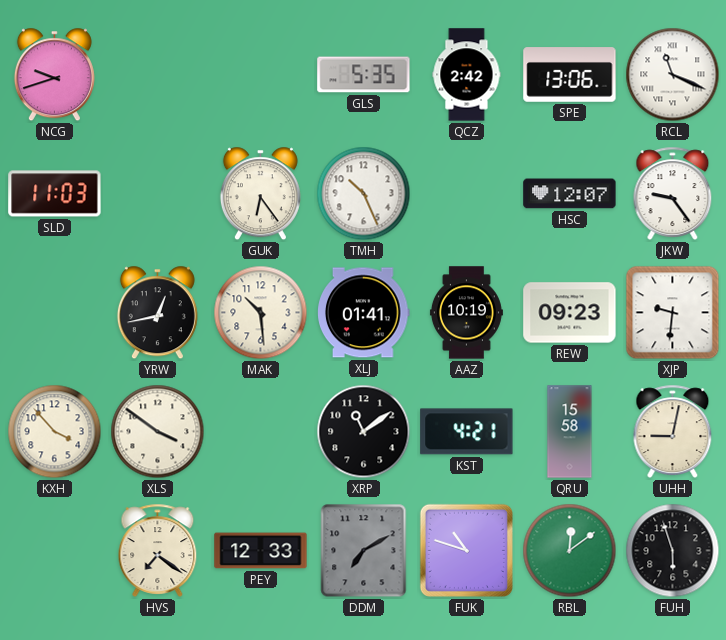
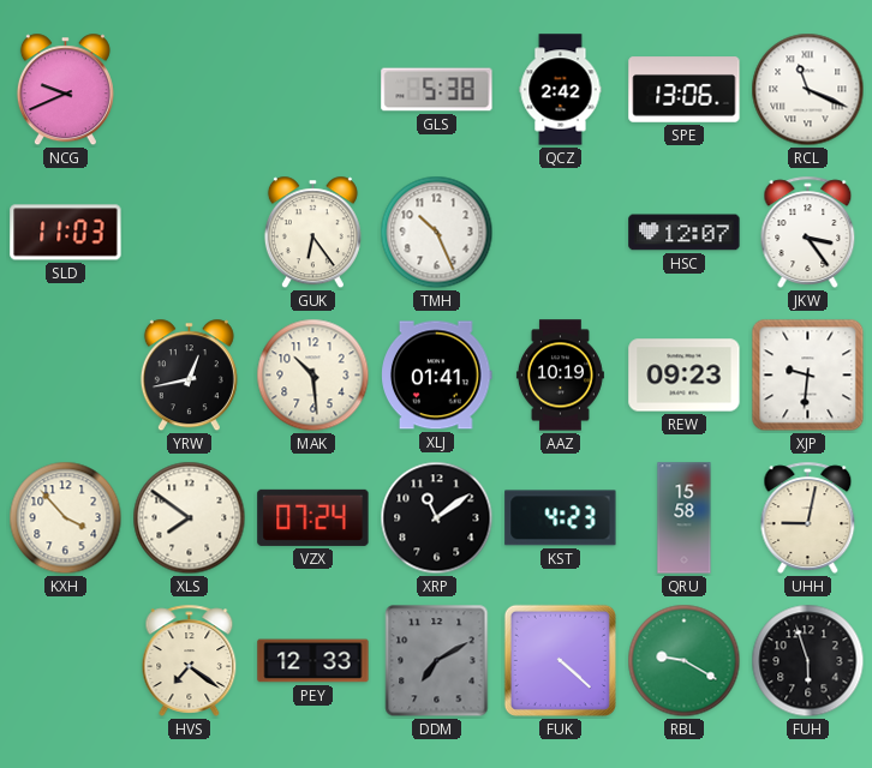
NCG: 9:42 -> 9:41
GLS: 5:35 -> 5:38
JKW: 9:24 -> 3:24
XLS: 3:51 -> 7:51
VZX: none -> 07:24
KST: 4:21 -> 4:23
FUK: 10:48 -> 4:22
RBL: 12:09 -> 9:20
